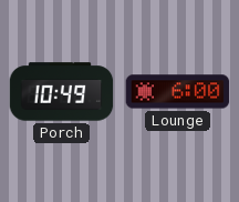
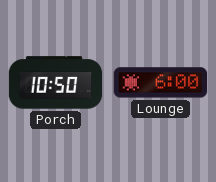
Porch: 10:49 -> 10:50
